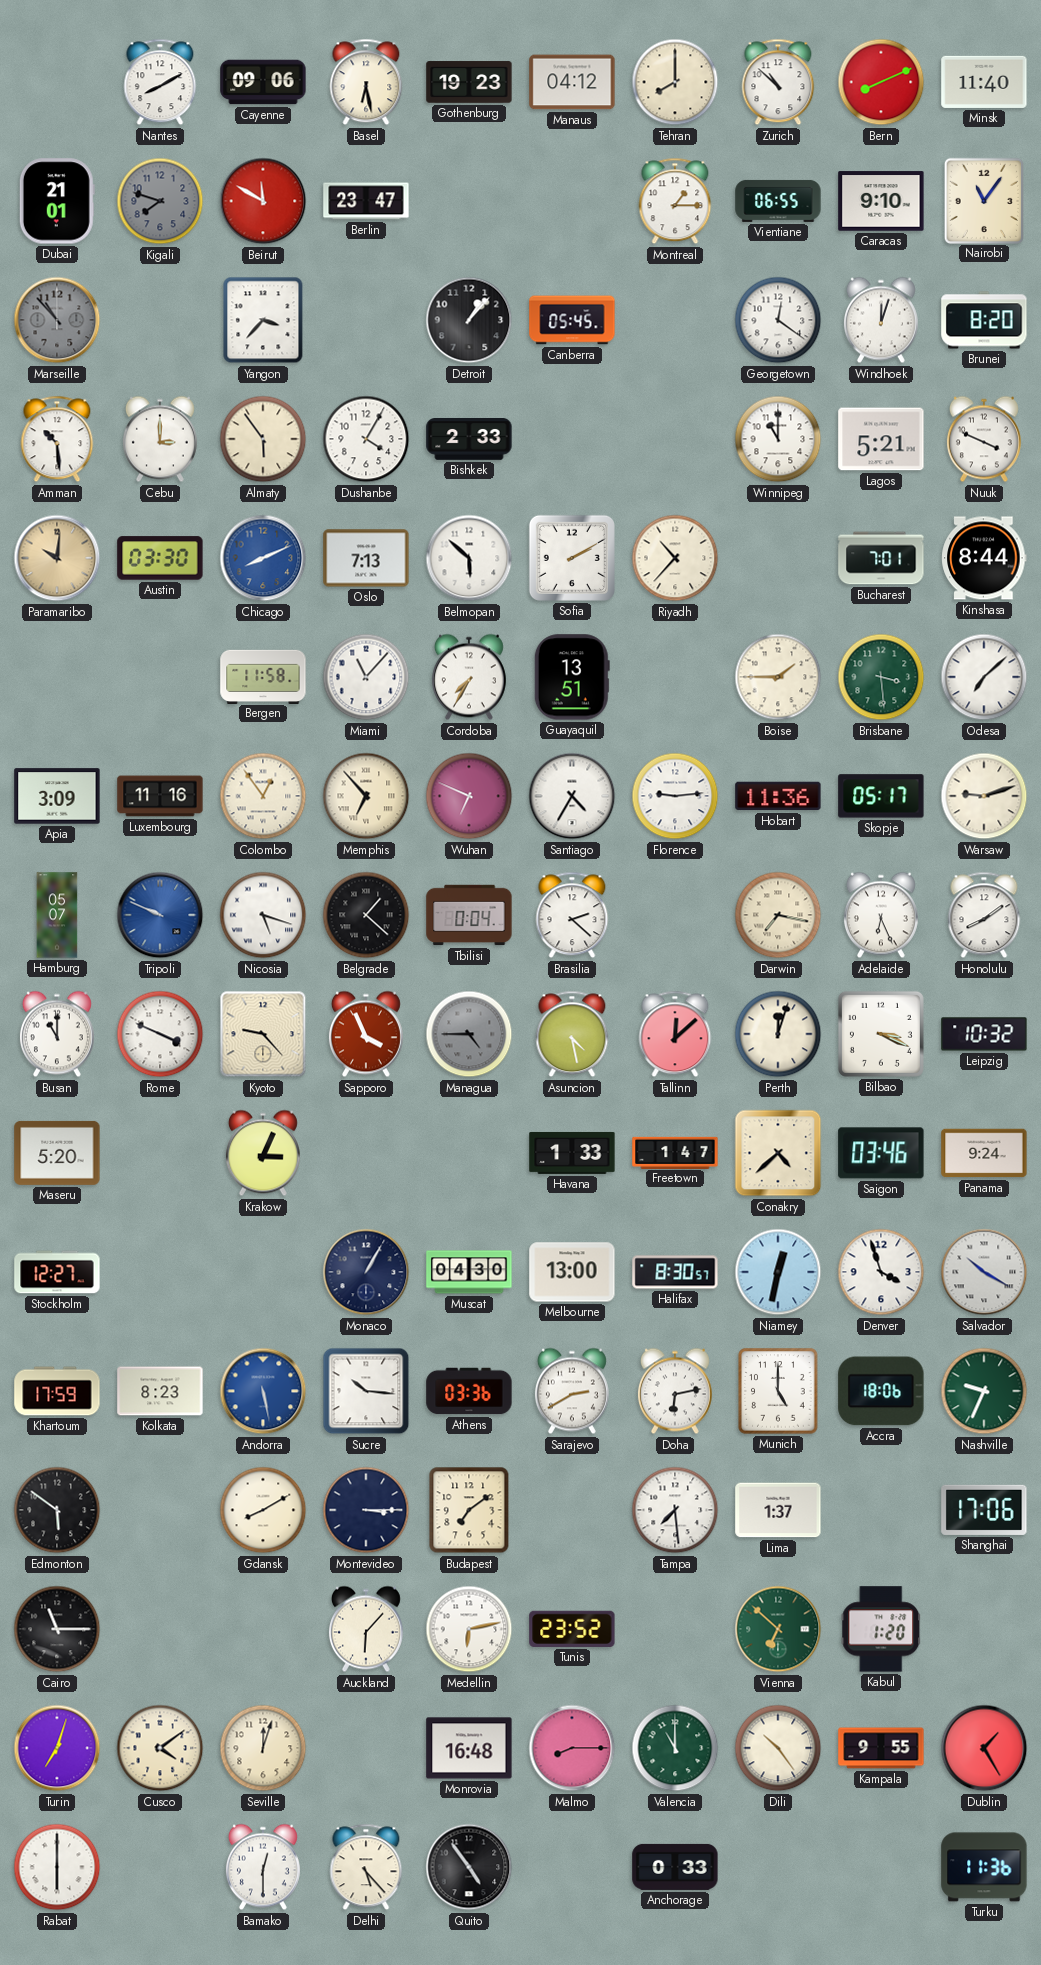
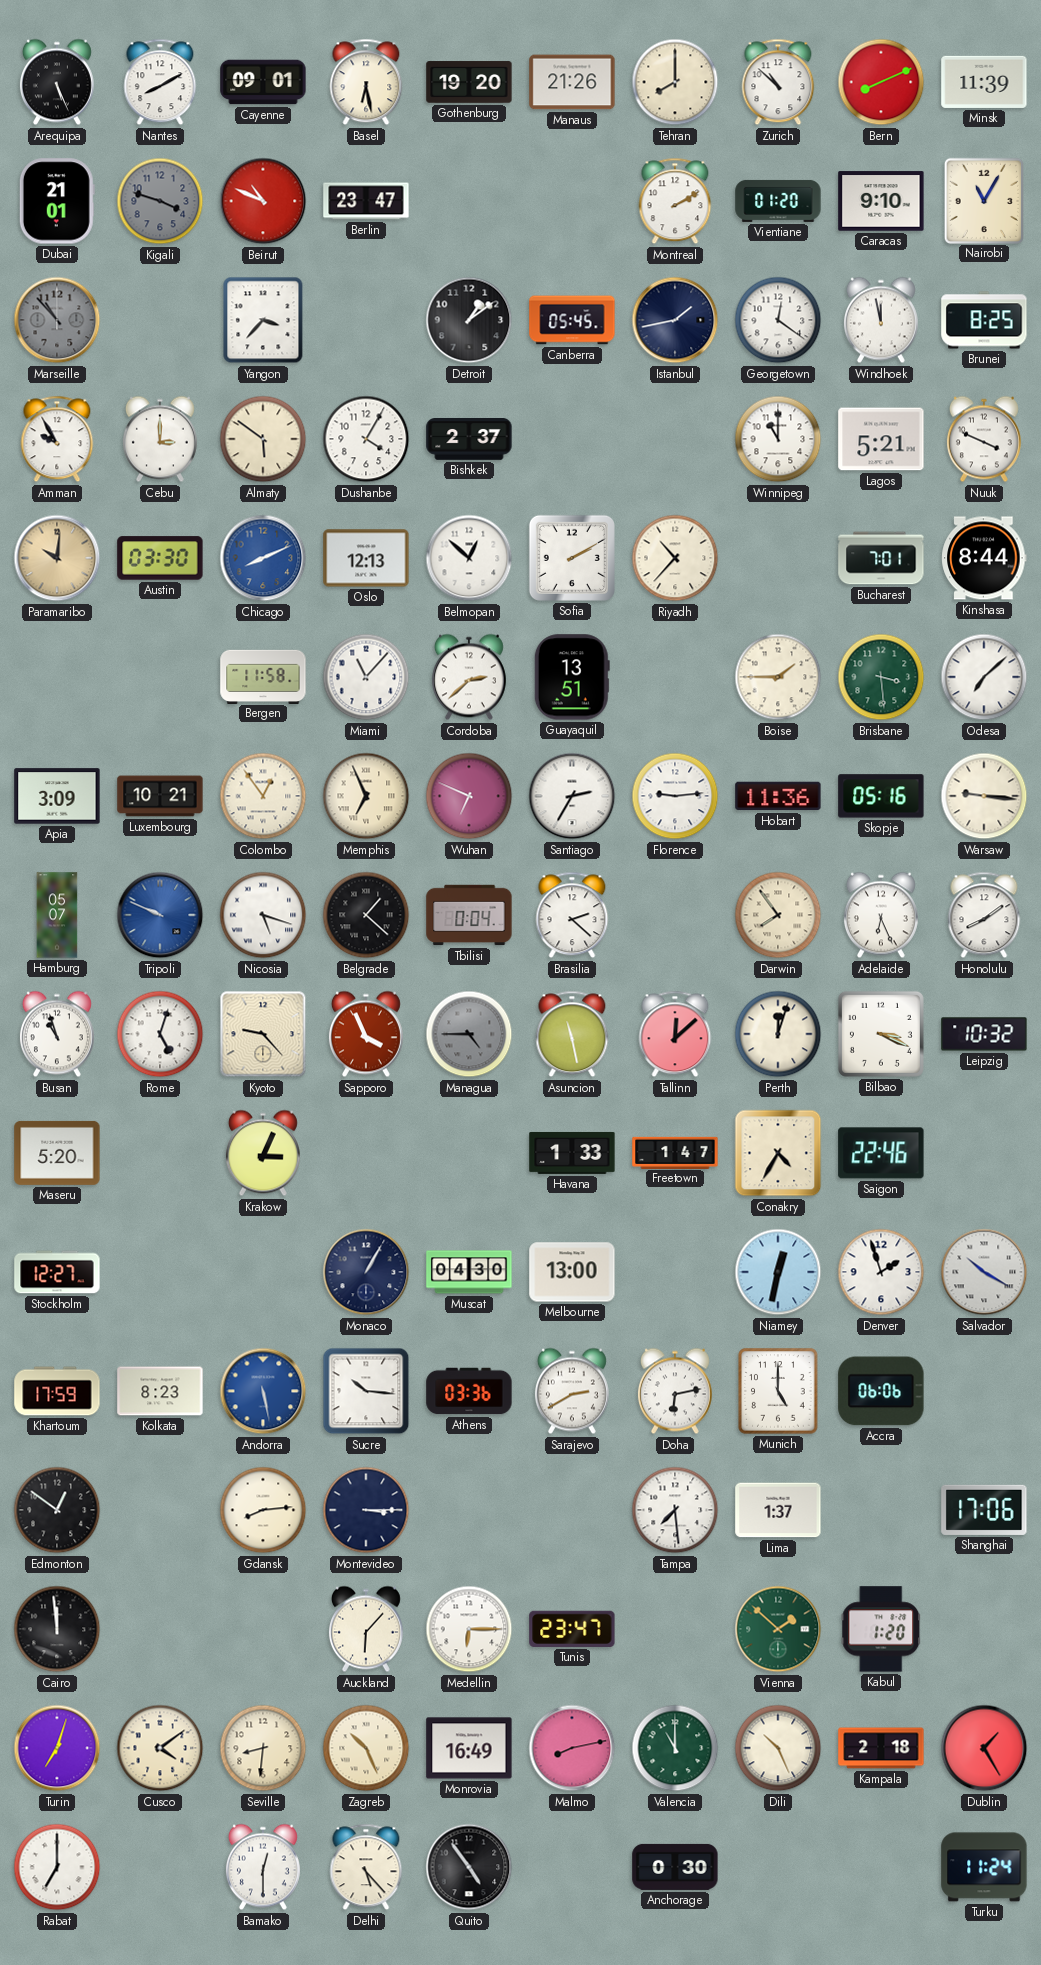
Arequipa: none -> 5:26
Cayenne: 09:06 -> 09:01
Gothenburg: 19:23 -> 19:20
Manaus: 04:12 -> 21:26
Minsk: 11:40 -> 11:39
Kigali: 7:48 -> 3:48
Beirut: 11:50 -> 10:49
Montreal: 1:15 -> 2:10
Vientiane: 06:55 -> 01:20
Nairobi: 11:06 -> 11:05
Detroit: 1:07 -> 1:09
Istanbul: none -> 1:43
Windhoek: 12:03 -> 11:58
Brunei: 8:20 -> 8:25
Amman: 10:29 -> 9:55
Almaty: 5:54 -> 5:51
Bishkek: 2:33 -> 2:37
Oslo: 7:13 -> 12:13
Belmopan: 5:52 -> 12:52
Cordoba: 7:35 -> 2:38
Luxembourg: 11:16 -> 10:21
Memphis: 6:53 -> 6:56
Santiago: 4:35 -> 2:35
Skopje: 05:17 -> 05:16
Warsaw: 9:12 -> 9:16
Darwin: 7:17 -> 7:54
Busan: 11:00 -> 10:57
Rome: 3:49 -> 5:03
Asuncion: 4:28 -> 11:28
Conakry: 4:38 -> 4:35
Saigon: 03:46 -> 22:46
Panama: 9:24 -> none
Halifax: 8:30 -> none
Denver: 3:57 -> 1:57
Accra: 18:06 -> 06:06
Nashville: 9:34 -> none
Edmonton: 5:51 -> 12:51
Gdansk: 8:10 -> 8:14
Budapest: 7:09 -> none
Cairo: 11:15 -> 11:59
Medellin: 6:13 -> 6:15
Tunis: 23:52 -> 23:47
Vienna: 6:52 -> 1:52
Seville: 12:03 -> 8:31
Zagreb: none -> 10:26
Monrovia: 16:48 -> 16:49
Malmo: 8:15 -> 8:13
Dili: 10:24 -> 10:26
Kampala: 9:55 -> 2:18
Rabat: 6:00 -> 7:00
Anchorage: 0:33 -> 0:30
Turku: 11:36 -> 11:24
